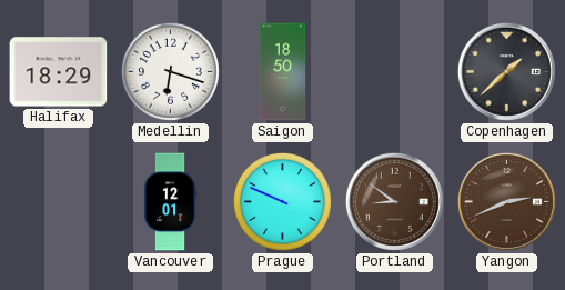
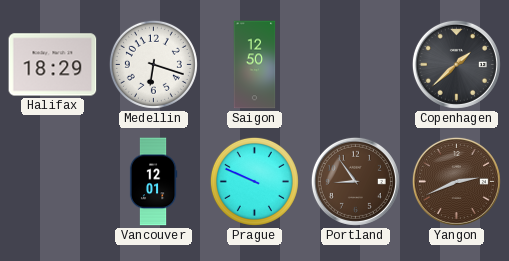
Saigon: 18:50 -> 12:50
Portland: 8:51 -> 8:54
